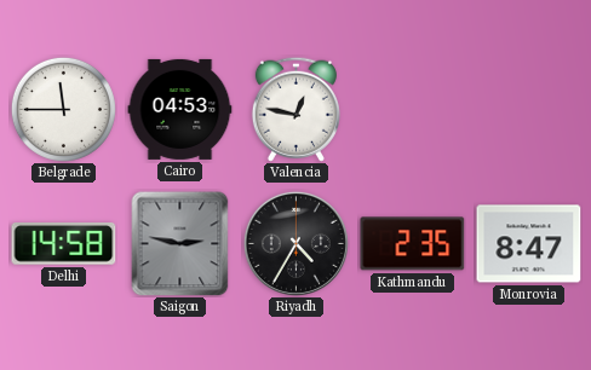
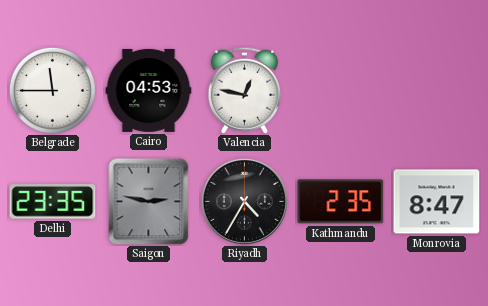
Delhi: 14:58 -> 23:35
